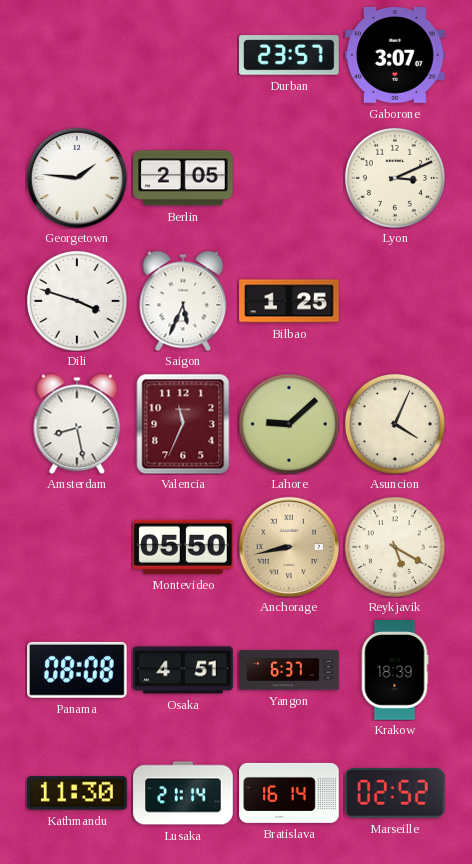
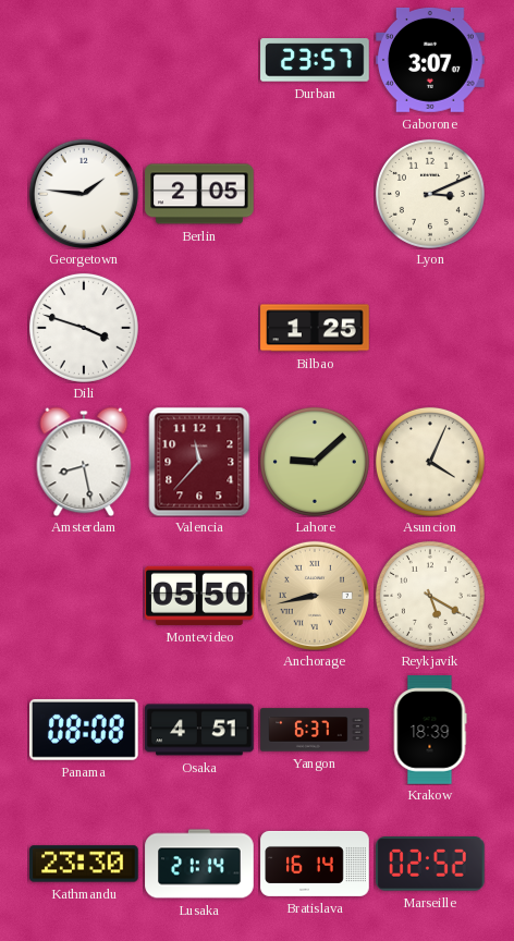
Saigon: 5:34 -> none
Valencia: 11:34 -> 11:37
Kathmandu: 11:30 -> 23:30
